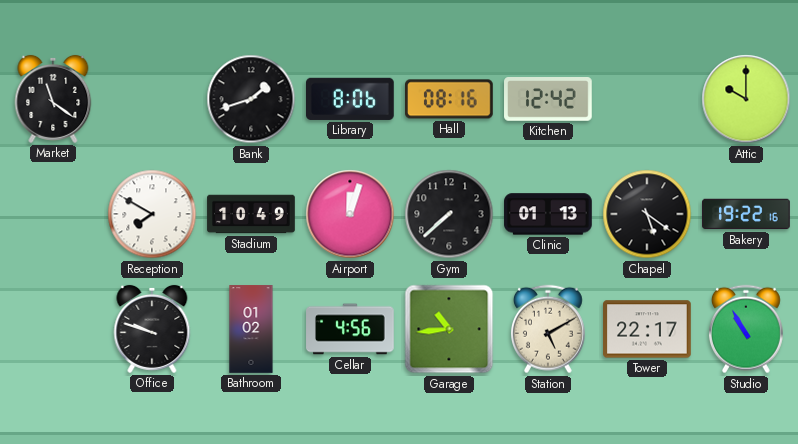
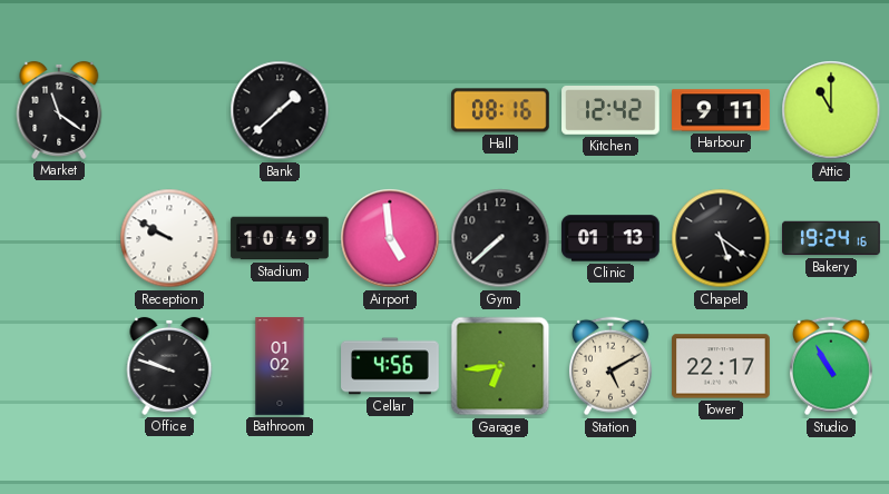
Bank: 1:42 -> 1:38
Library: 8:06 -> none
Harbour: none -> 9:11
Attic: 10:00 -> 11:00
Reception: 7:50 -> 9:50
Airport: 12:03 -> 4:59
Bakery: 19:22 -> 19:24
Garage: 10:44 -> 6:44
